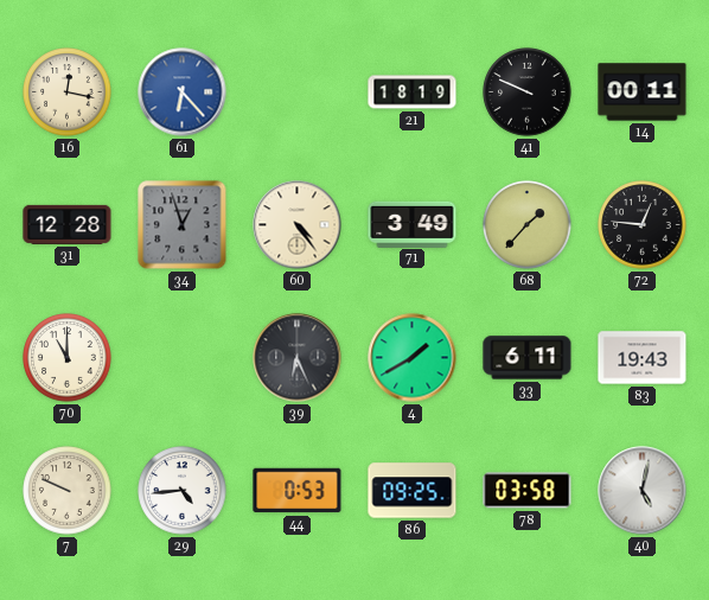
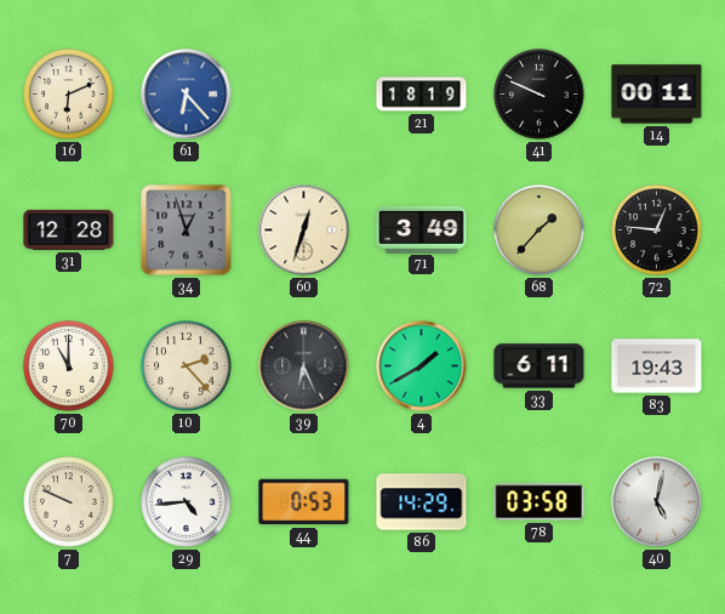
16: 12:17 -> 6:11
60: 4:24 -> 12:33
10: none -> 2:23
86: 09:25 -> 14:29
